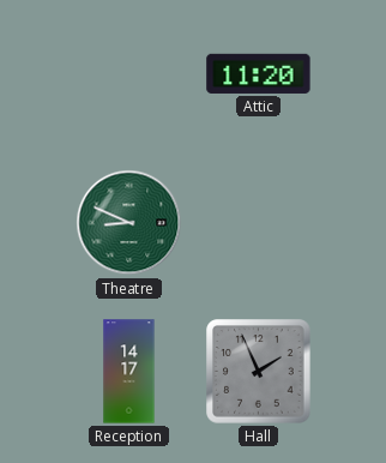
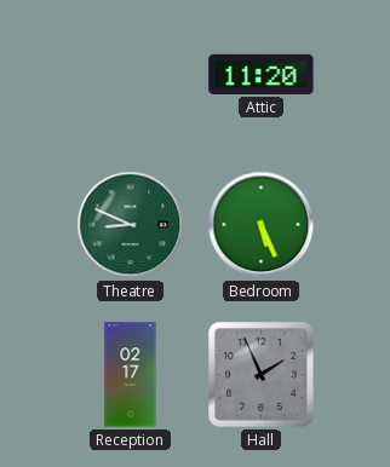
Bedroom: none -> 5:26
Reception: 14:17 -> 02:17
